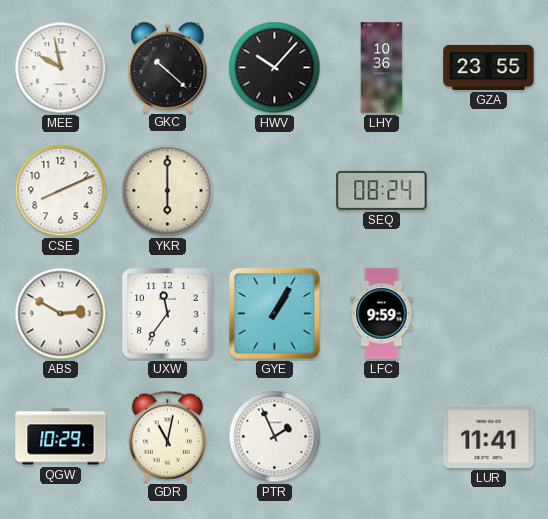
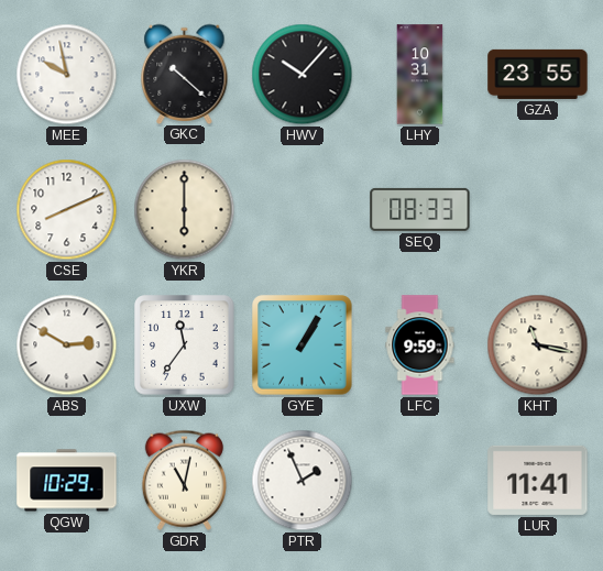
LHY: 10:36 -> 10:31
SEQ: 08:24 -> 08:33
KHT: none -> 11:17
